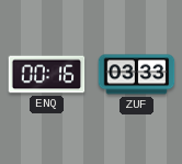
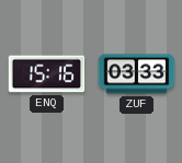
ENQ: 00:16 -> 15:16
